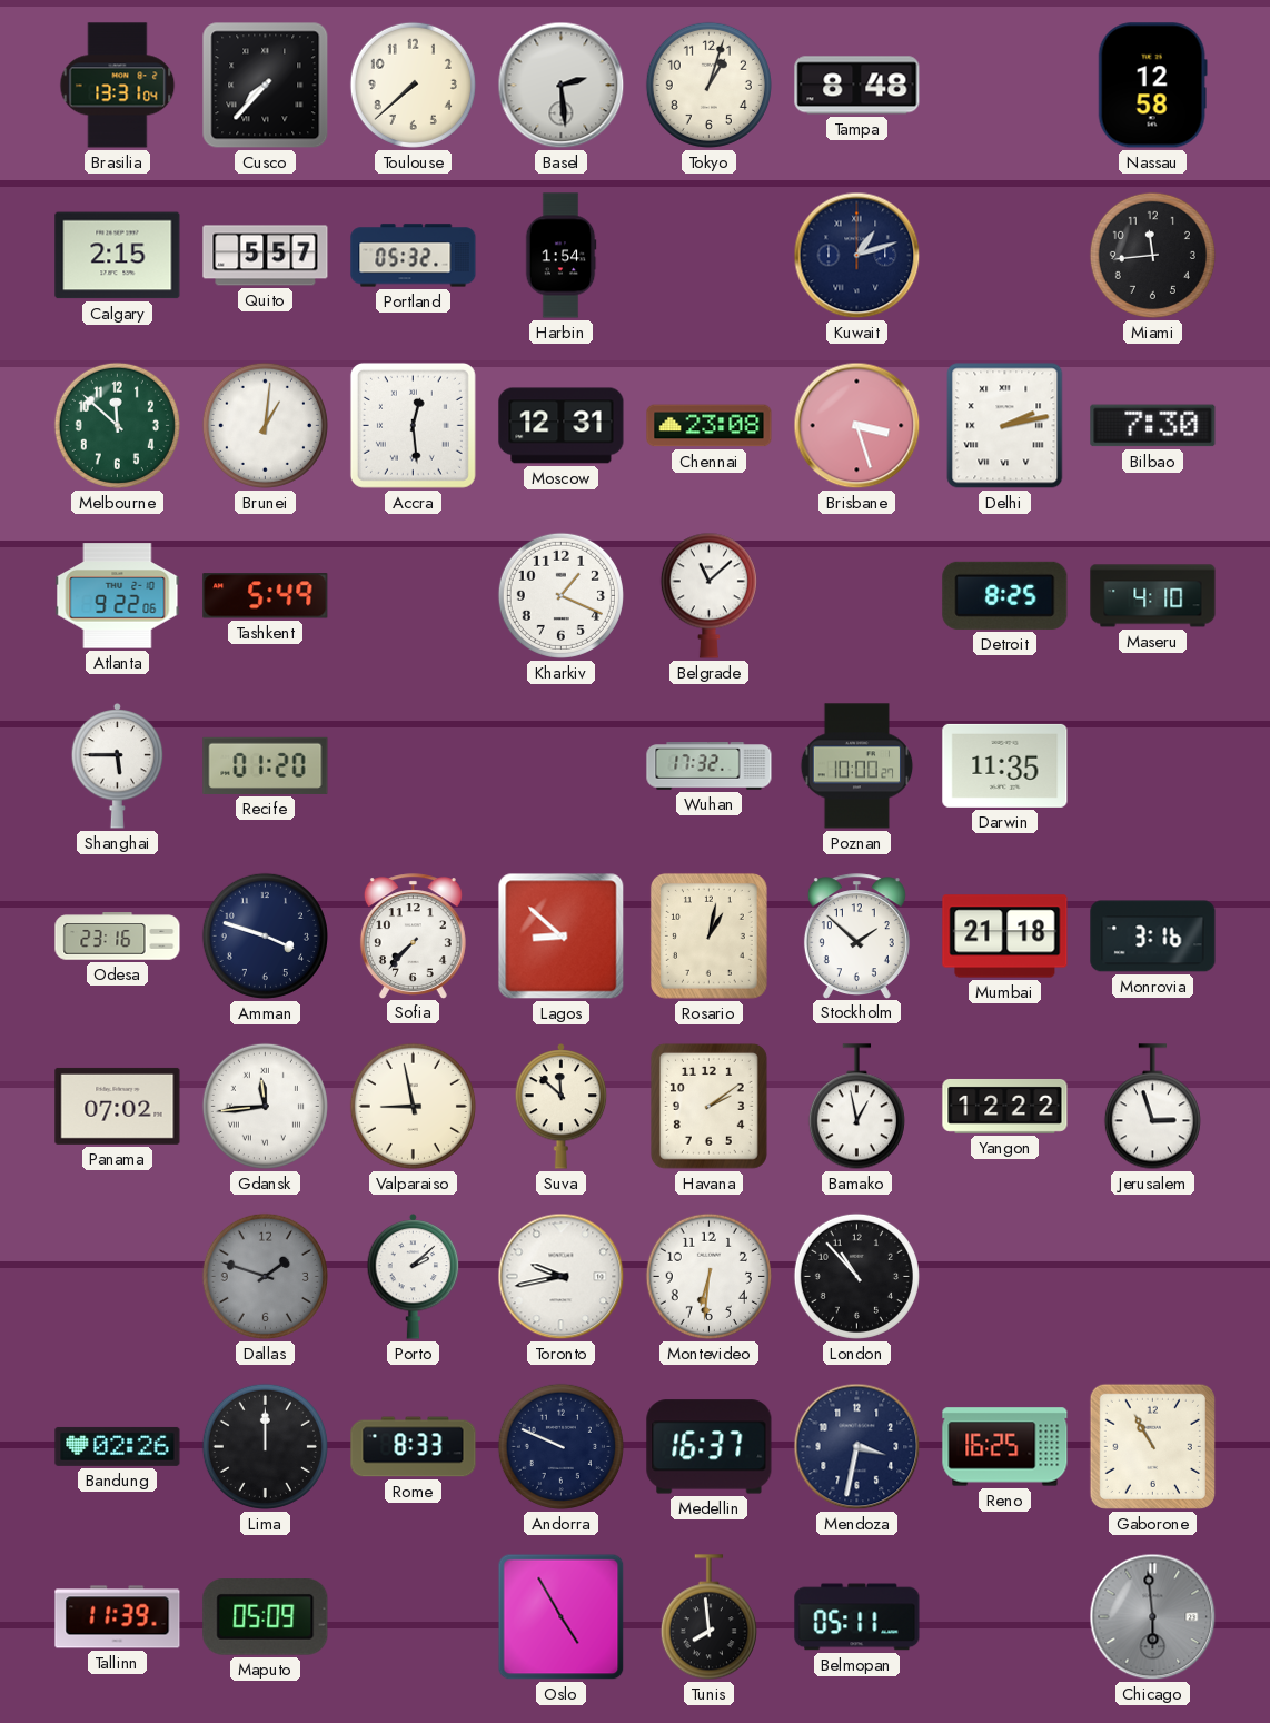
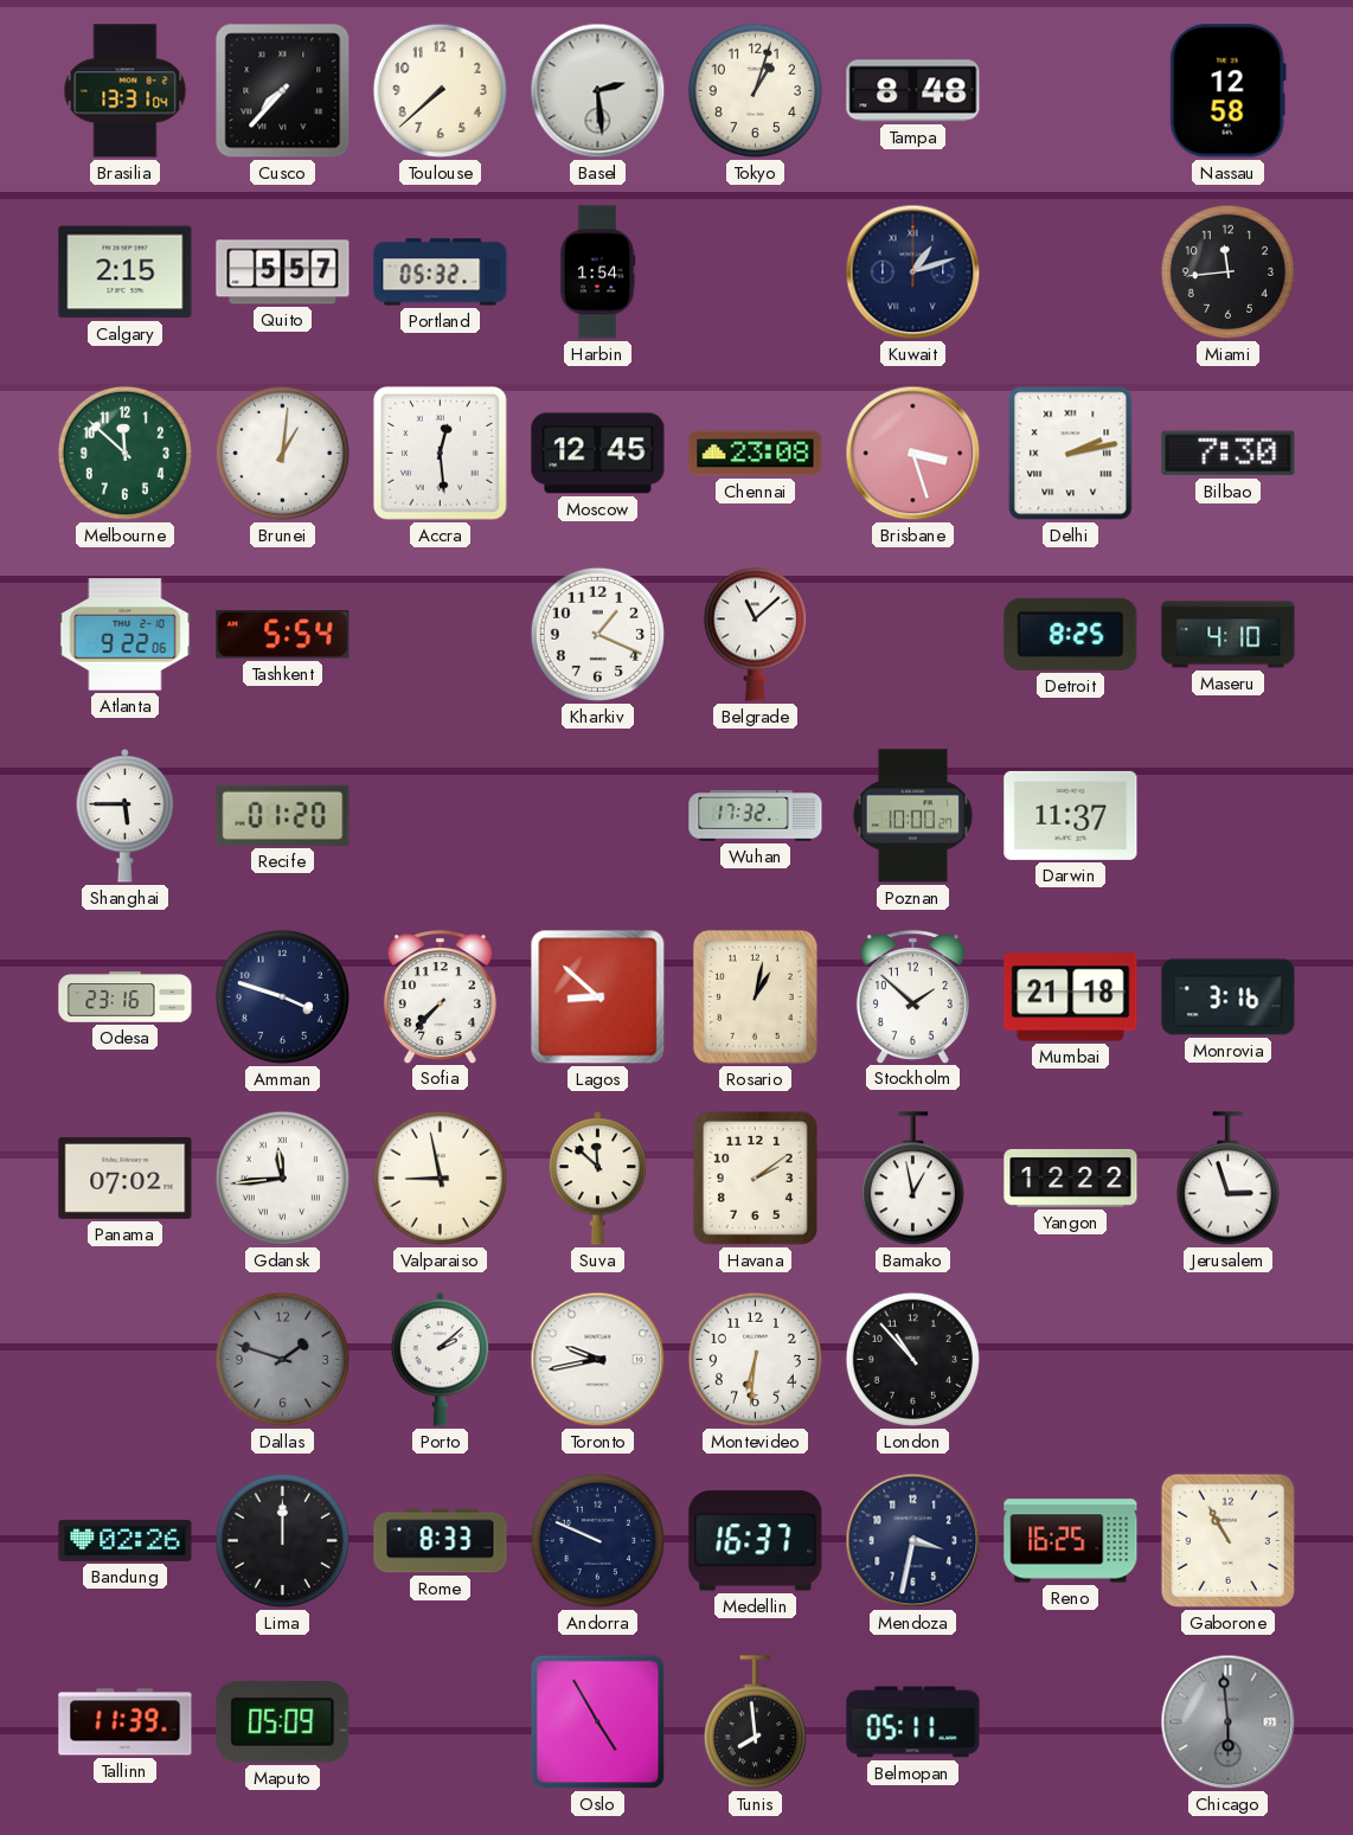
Moscow: 12:31 -> 12:45
Tashkent: 5:49 -> 5:54
Darwin: 11:35 -> 11:37
